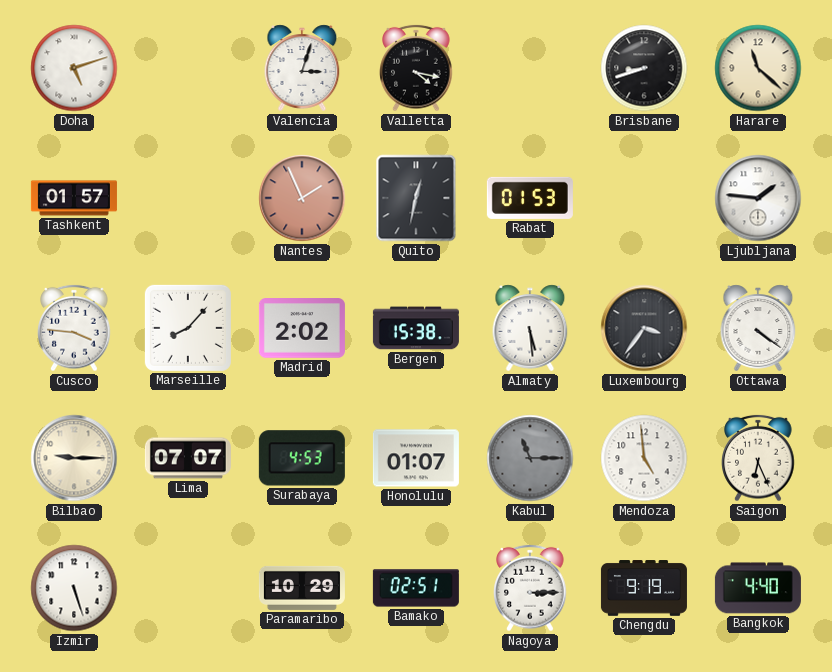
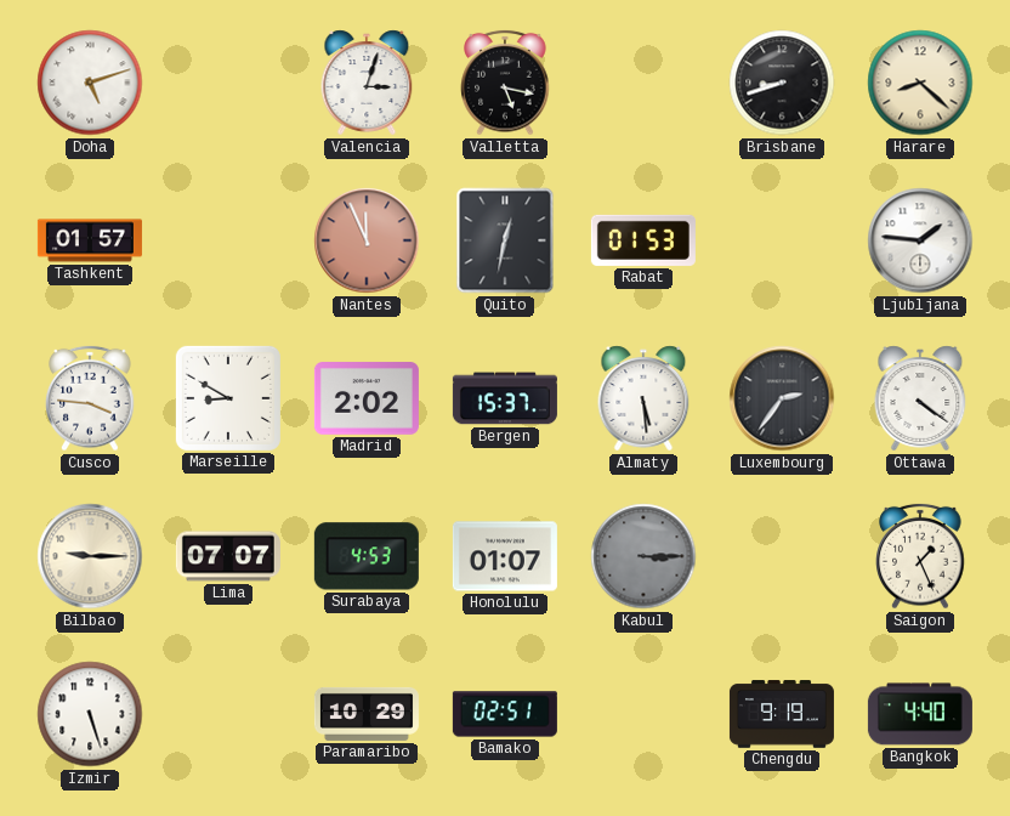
Valletta: 4:17 -> 5:17
Harare: 11:22 -> 8:22
Nantes: 1:56 -> 11:56
Marseille: 8:07 -> 8:50
Bergen: 15:38 -> 15:37
Luxembourg: 3:36 -> 2:36
Kabul: 11:15 -> 3:15
Mendoza: 4:59 -> none
Saigon: 6:26 -> 1:26
Nagoya: 3:15 -> none
